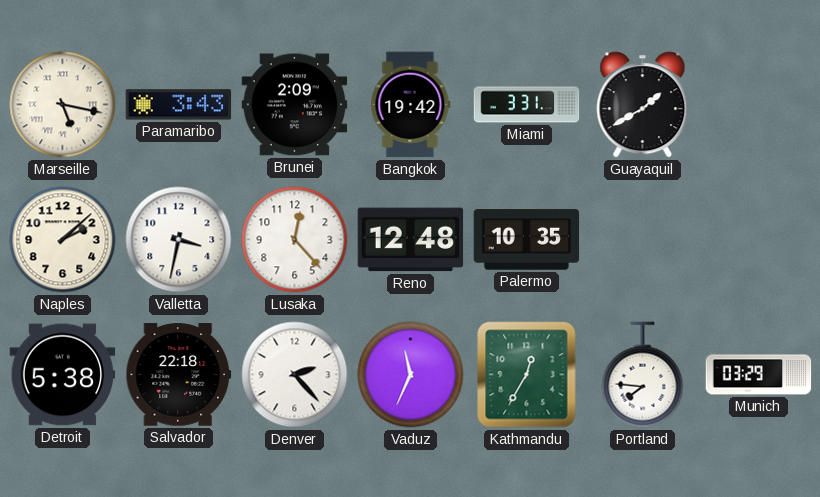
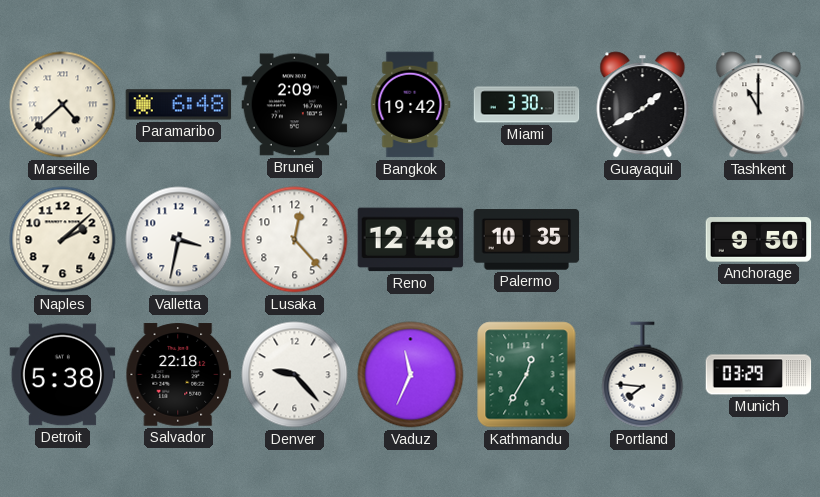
Marseille: 5:17 -> 4:38
Paramaribo: 3:43 -> 6:48
Miami: 3:31 -> 3:30
Tashkent: none -> 11:00
Anchorage: none -> 9:50
Denver: 2:23 -> 9:23
